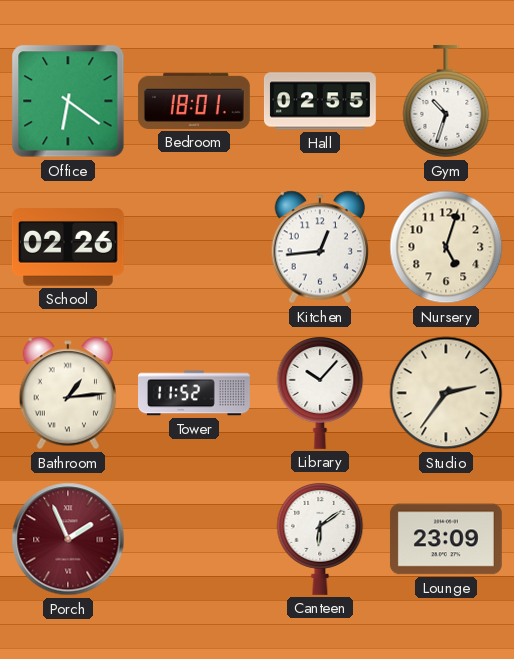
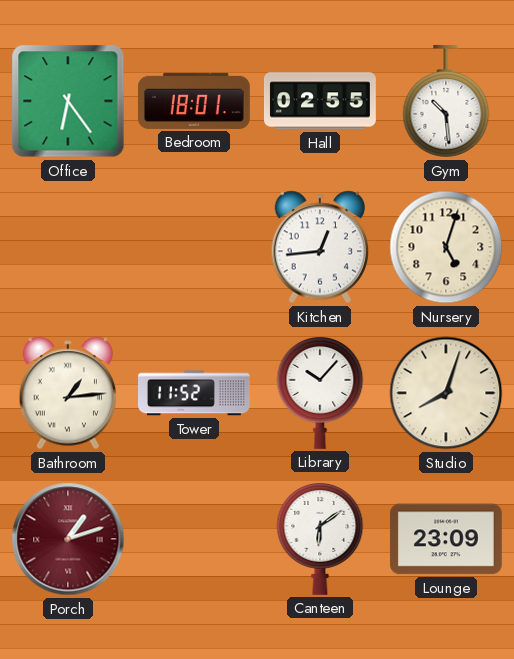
Office: 6:21 -> 6:24
Gym: 10:33 -> 10:29
School: 02:26 -> none
Studio: 2:36 -> 8:03
Porch: 1:56 -> 1:12
